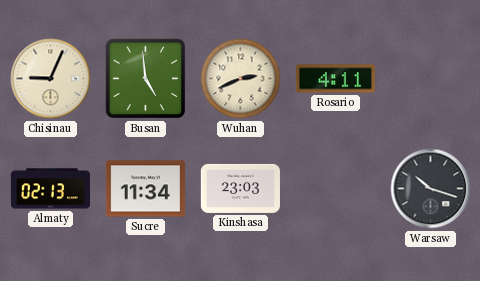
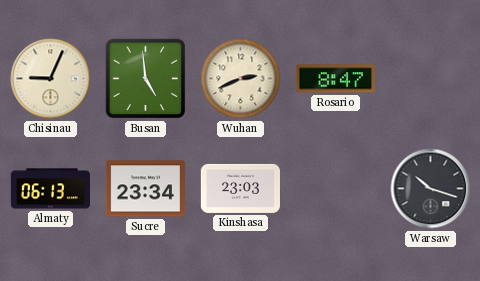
Rosario: 4:11 -> 8:47
Almaty: 02:13 -> 06:13
Sucre: 11:34 -> 23:34
